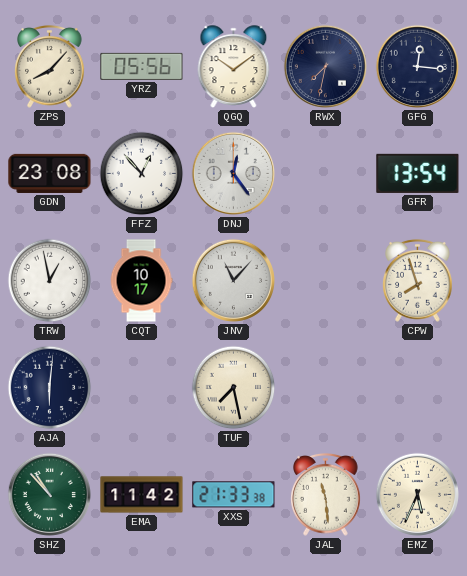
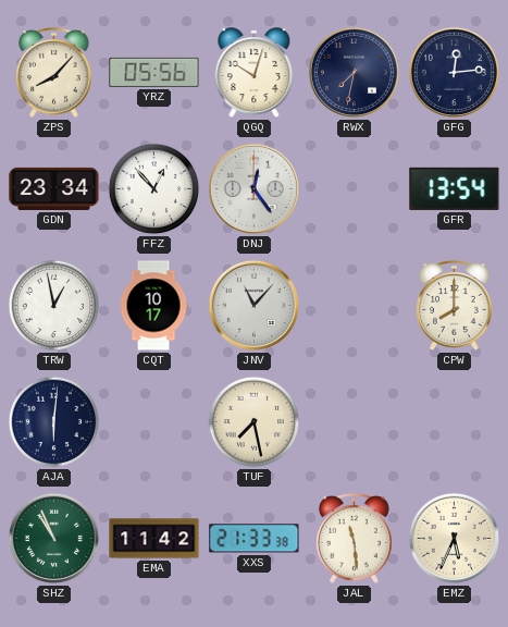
QGQ: 10:09 -> 10:03
GFG: 12:16 -> 12:14
GDN: 23:08 -> 23:34
CPW: 7:57 -> 8:00
SHZ: 10:53 -> 10:56
